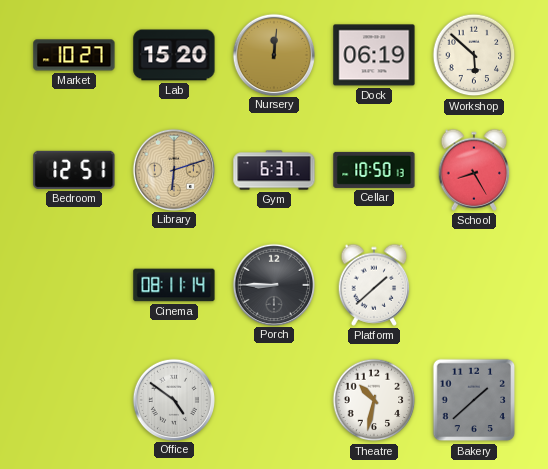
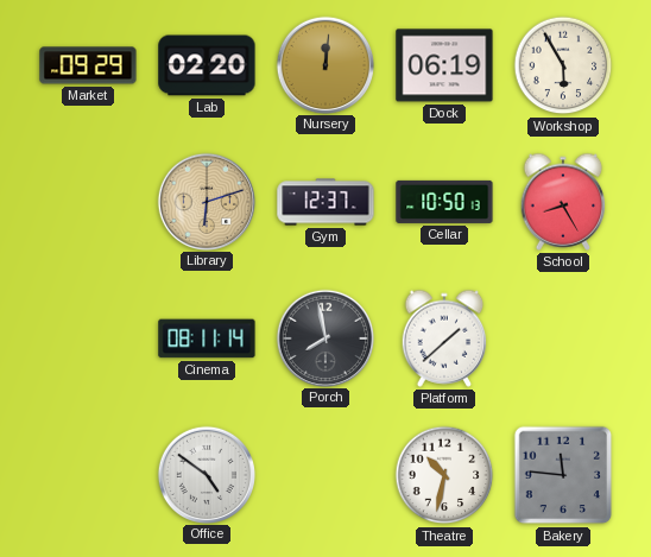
Market: 10:27 -> 09:29
Lab: 15:20 -> 02:20
Workshop: 5:52 -> 5:55
Bedroom: 12:51 -> none
Gym: 6:37 -> 12:37
Porch: 8:45 -> 7:58
Bakery: 1:38 -> 11:46
